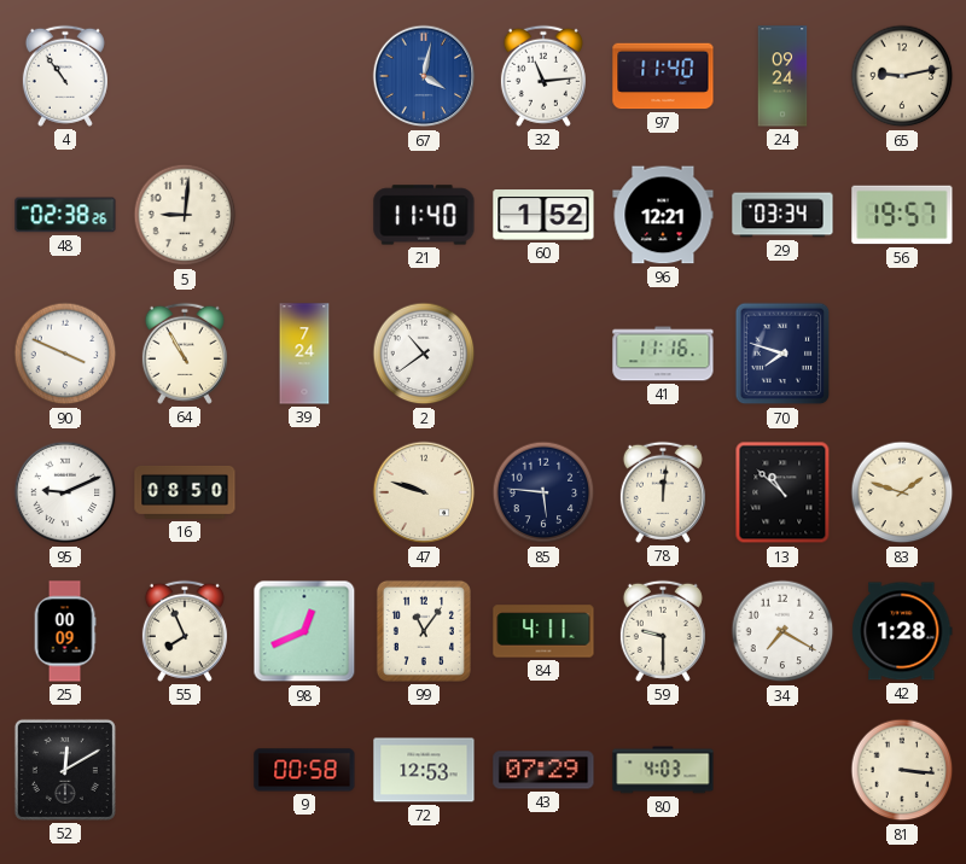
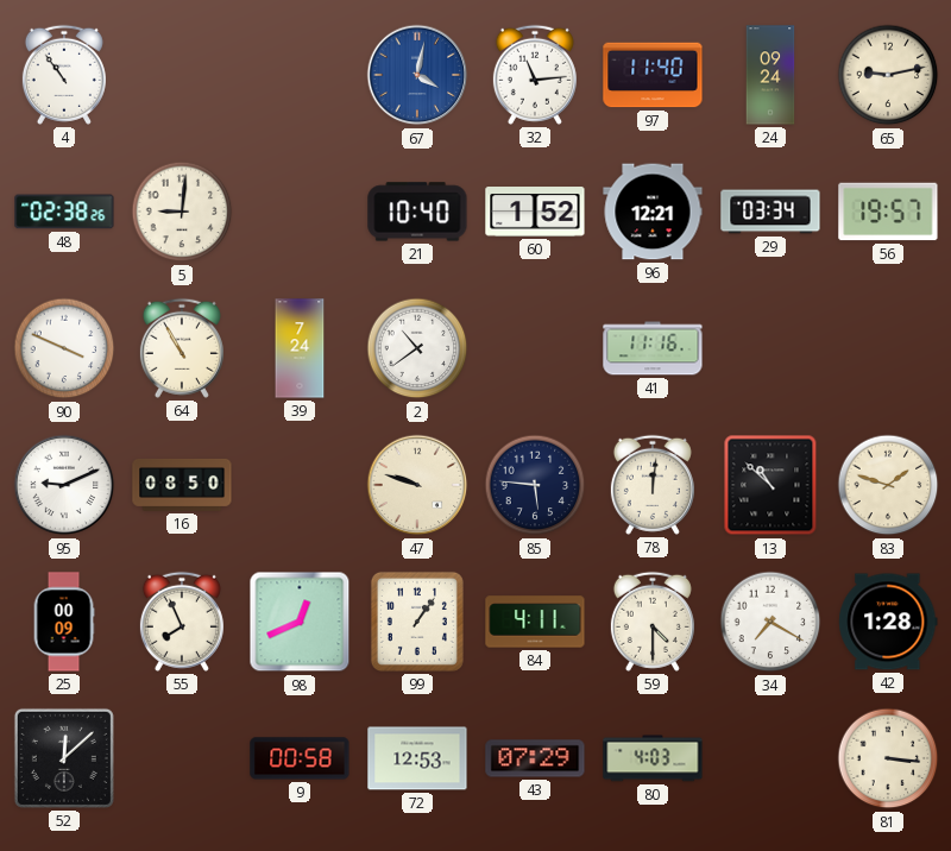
21: 11:40 -> 10:40
70: 7:48 -> none
99: 11:06 -> 1:06
59: 9:30 -> 4:30
52: 12:10 -> 12:08
